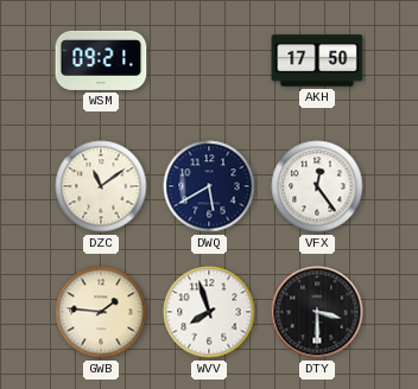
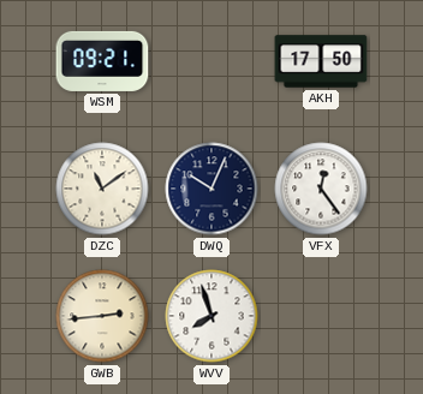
DWQ: 5:40 -> 10:04
GWB: 1:46 -> 2:44
DTY: 3:30 -> none
